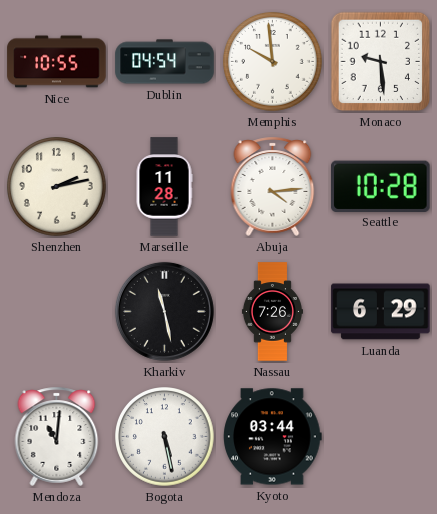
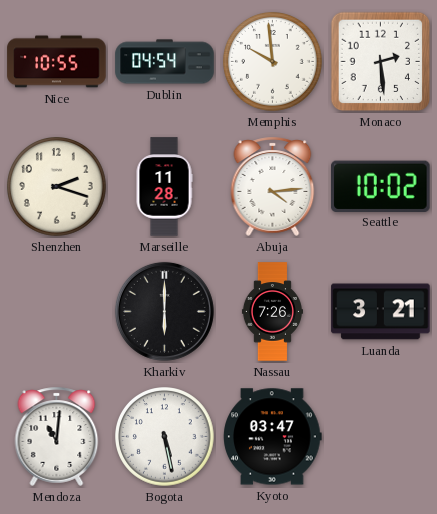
Monaco: 9:29 -> 2:29
Shenzhen: 2:13 -> 2:18
Seattle: 10:28 -> 10:02
Kharkiv: 11:28 -> 6:00
Luanda: 6:29 -> 3:21
Kyoto: 03:44 -> 03:47
